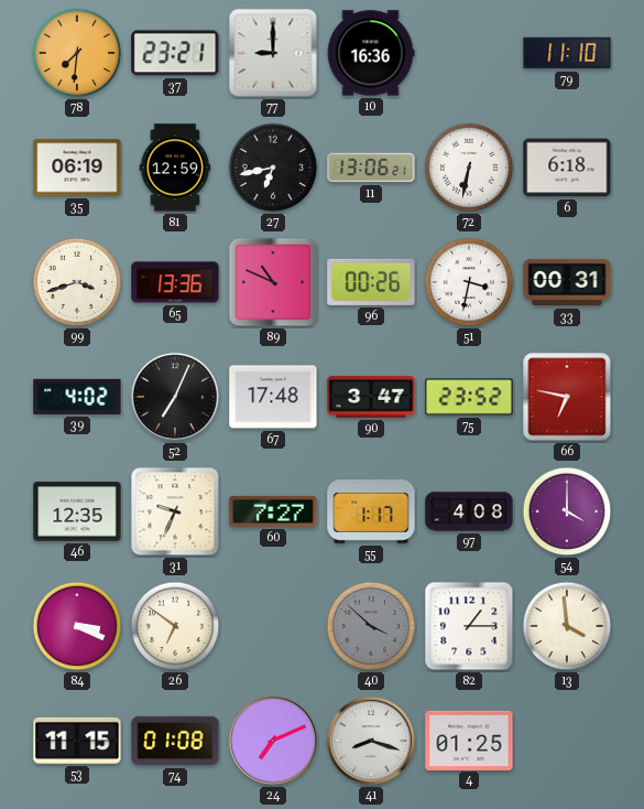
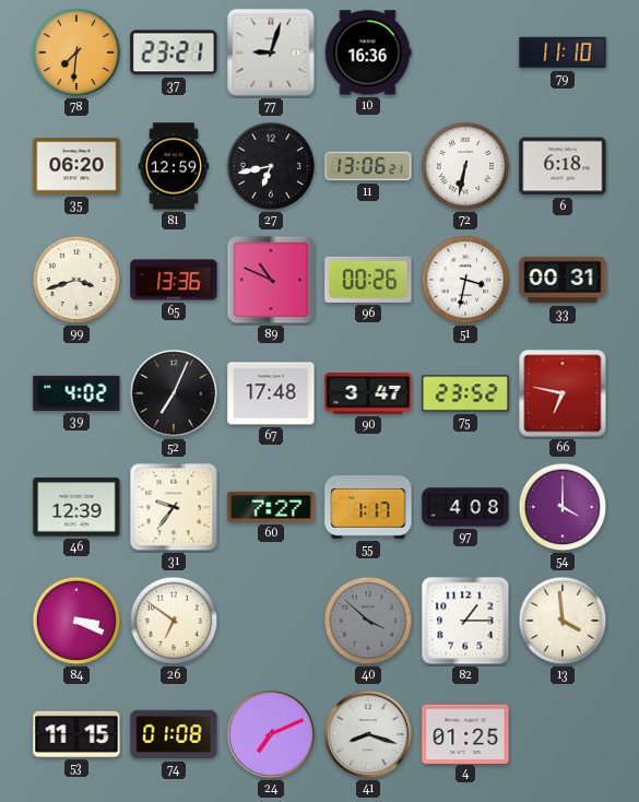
77: 9:00 -> 9:03
35: 06:19 -> 06:20
46: 12:35 -> 12:39
31: 9:34 -> 9:36
